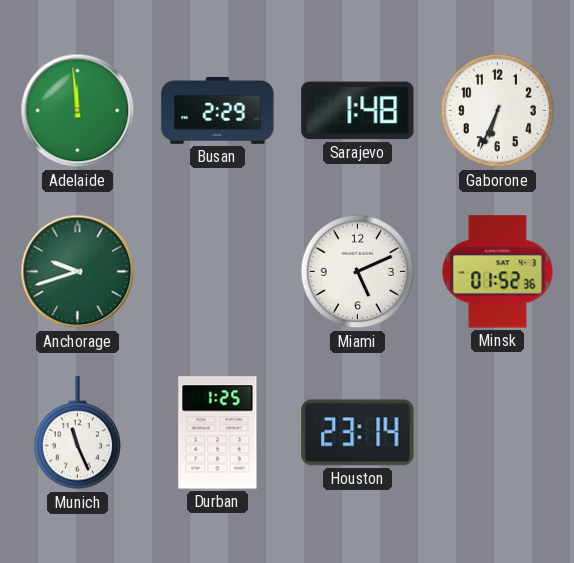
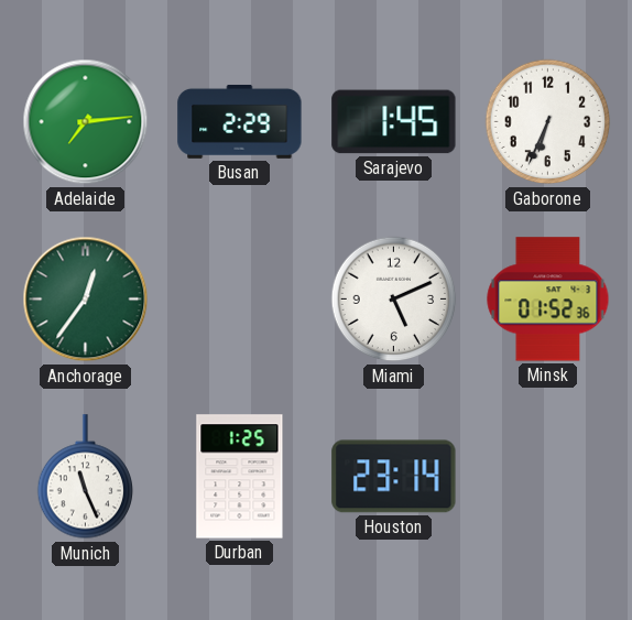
Adelaide: 11:59 -> 7:14
Sarajevo: 1:48 -> 1:45
Anchorage: 9:42 -> 12:36
